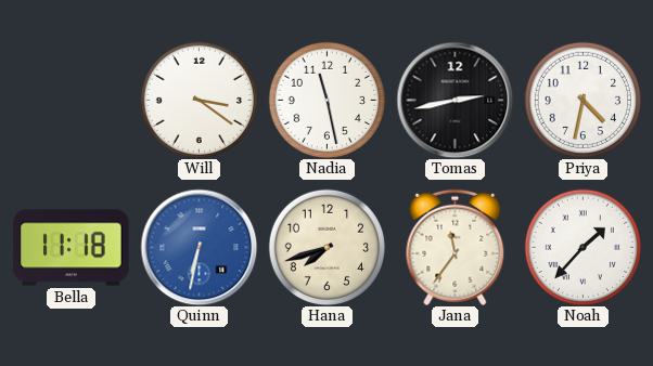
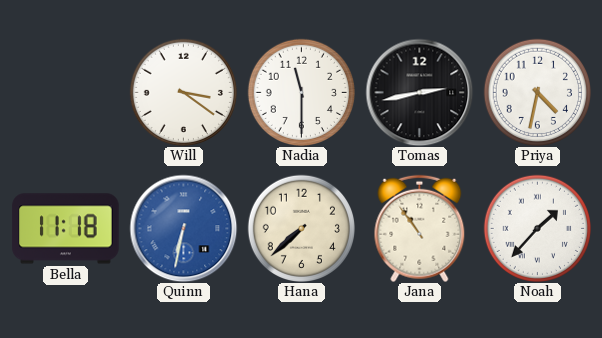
Nadia: 11:28 -> 11:30
Hana: 7:42 -> 7:38
Jana: 11:36 -> 10:54
